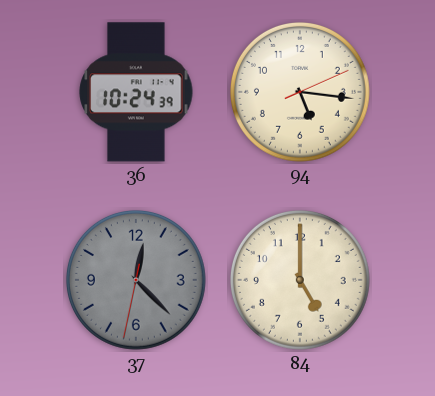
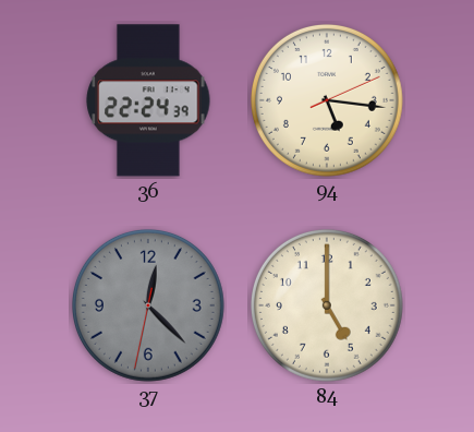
36: 10:24 -> 22:24
